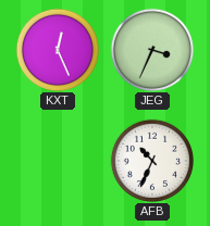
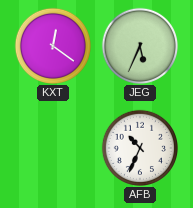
KXT: 12:26 -> 12:21
JEG: 3:34 -> 5:34
